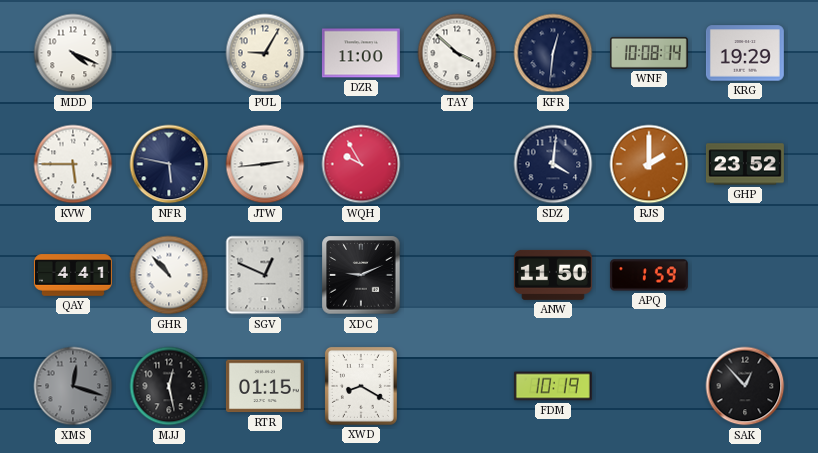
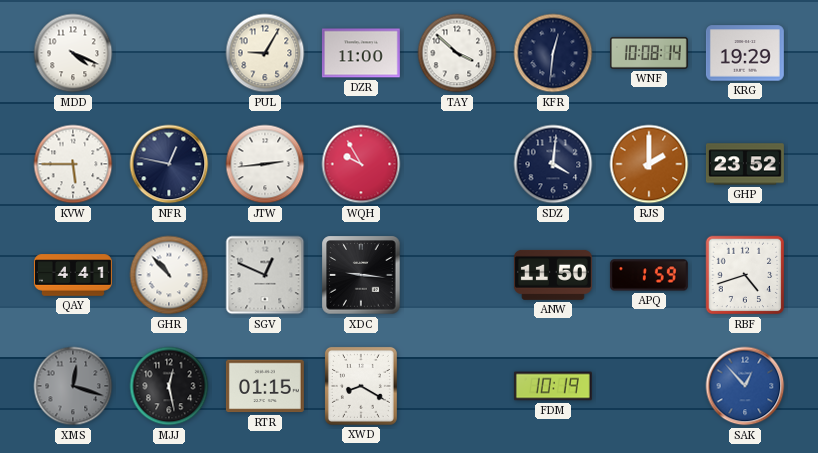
NFR: 5:47 -> 12:47
XDC: 9:11 -> 9:16
RBF: none -> 4:42
SAK dial: black -> blue
